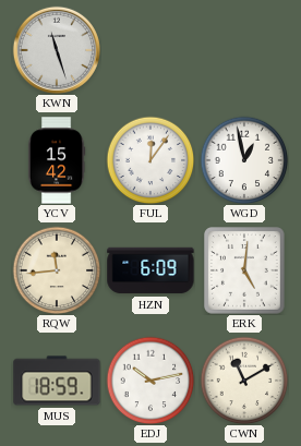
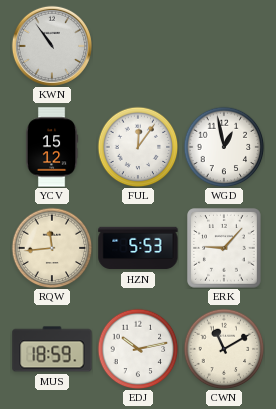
KWN: 11:27 -> 10:54
YCV: 15:42 -> 15:12
HZN: 6:09 -> 5:53
ERK: 5:01 -> 9:07
